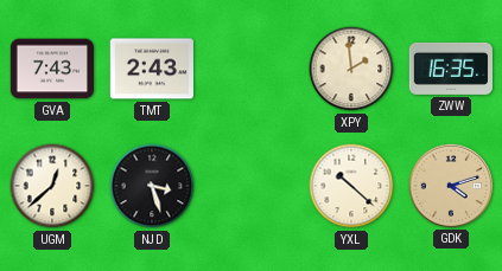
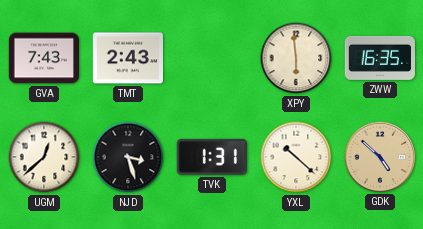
XPY: 1:59 -> 5:59
TVK: none -> 1:31
GDK: 4:12 -> 4:52
